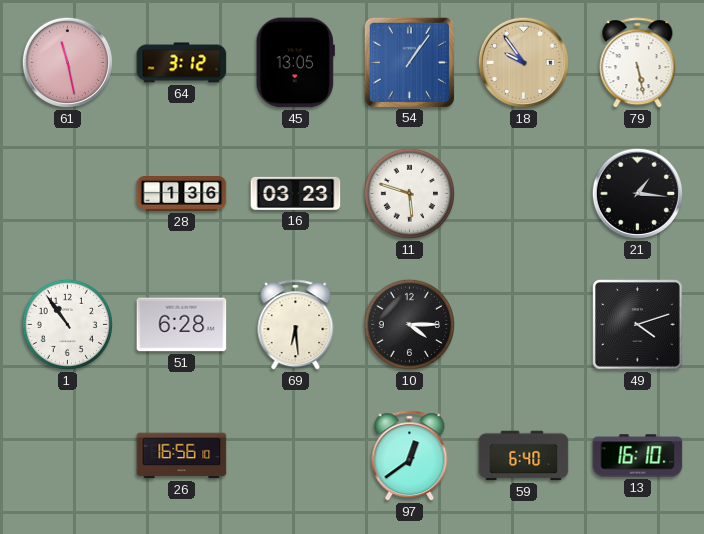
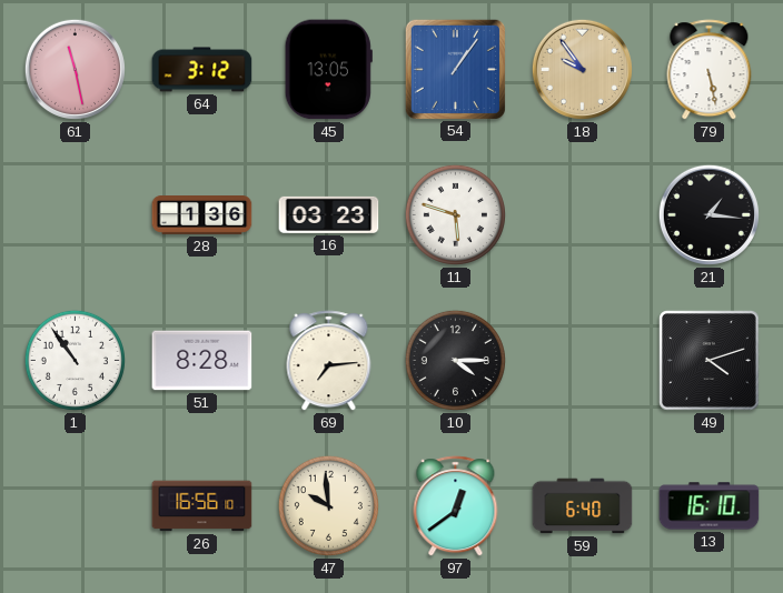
51: 6:28 -> 8:28
69: 6:29 -> 7:14
47: none -> 9:59
